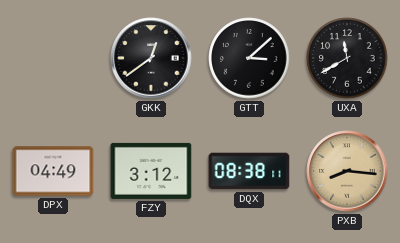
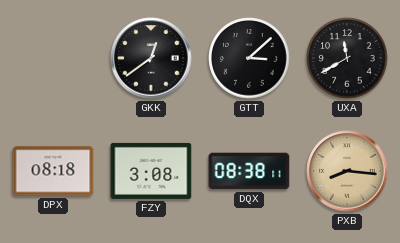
DPX: 04:49 -> 08:18
FZY: 3:12 -> 3:08
